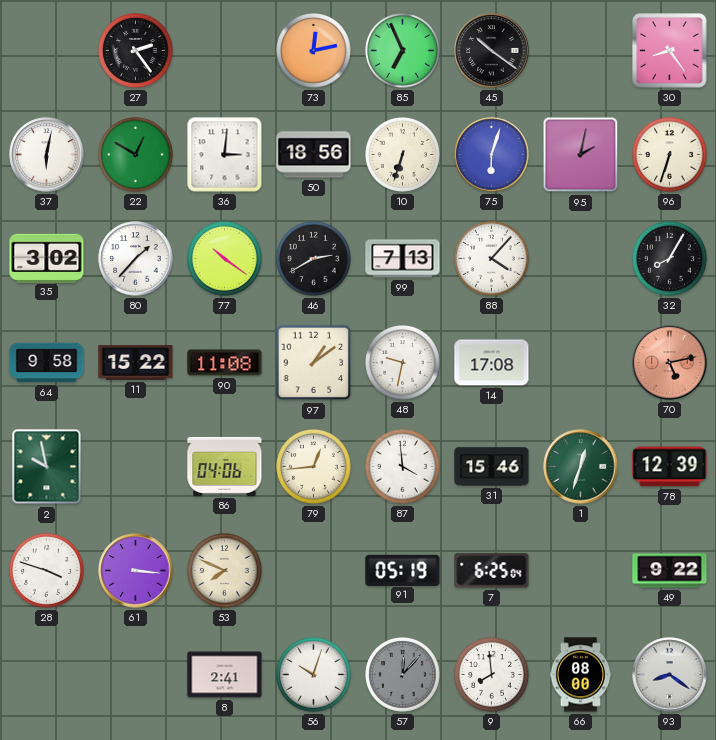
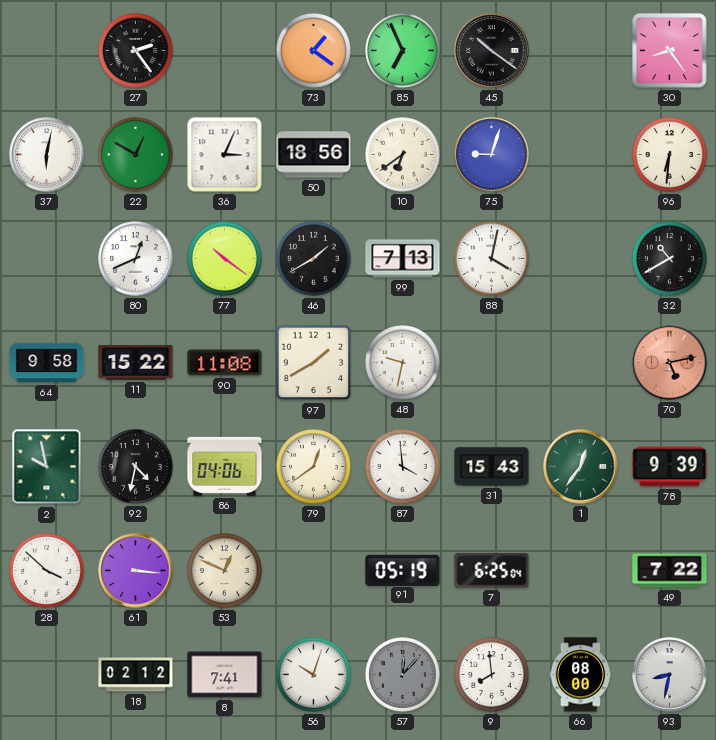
73: 12:13 -> 1:21
36: 3:01 -> 3:04
10: 6:33 -> 6:39
75: 6:03 -> 9:03
95: 2:02 -> none
96: 6:33 -> 6:31
35: 3:02 -> none
80: 1:37 -> 12:41
46: 2:40 -> 1:40
88: 4:07 -> 4:02
32: 8:05 -> 10:40
97: 1:09 -> 1:40
14: 17:08 -> none
92: none -> 4:32
79: 12:44 -> 12:39
31: 15:46 -> 15:43
1: 12:33 -> 12:36
78: 12:39 -> 9:39
28: 3:48 -> 3:52
53: 7:49 -> 12:49
49: 9:22 -> 7:22
18: none -> 02:12
8: 2:41 -> 7:41
93: 8:21 -> 8:32
